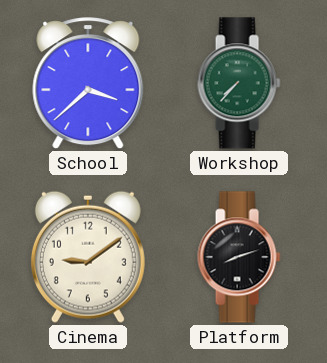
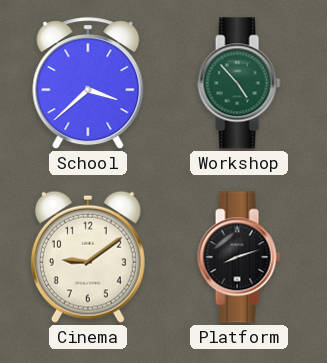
Workshop: 7:37 -> 4:53
